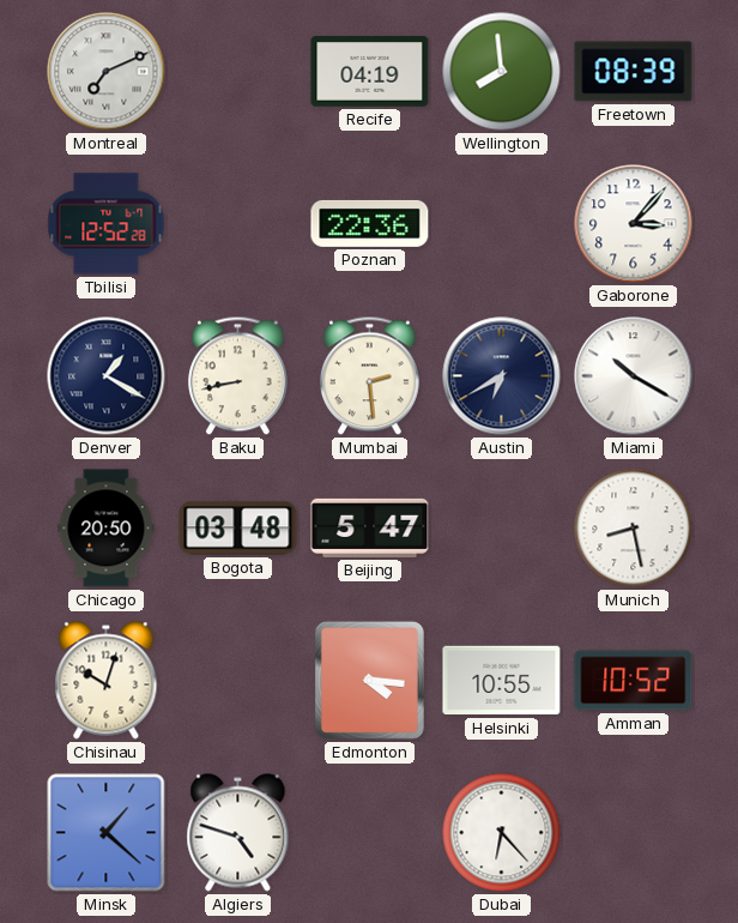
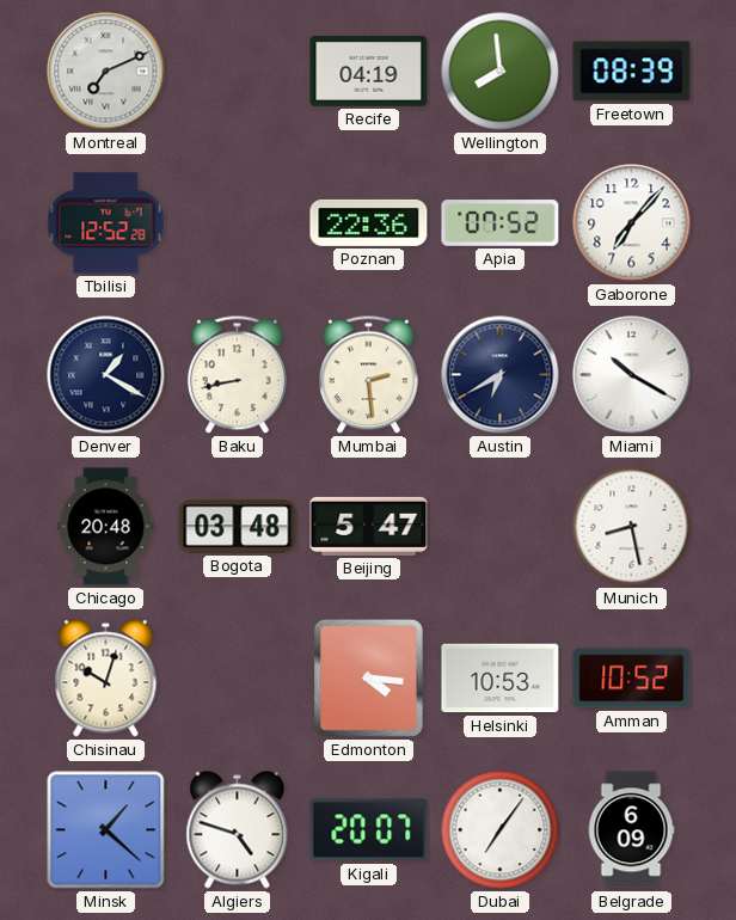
Apia: none -> 07:52
Gaborone: 3:07 -> 7:07
Chicago: 20:50 -> 20:48
Helsinki: 10:55 -> 10:53
Kigali: none -> 20:07
Dubai: 6:23 -> 7:06
Belgrade: none -> 6:09
